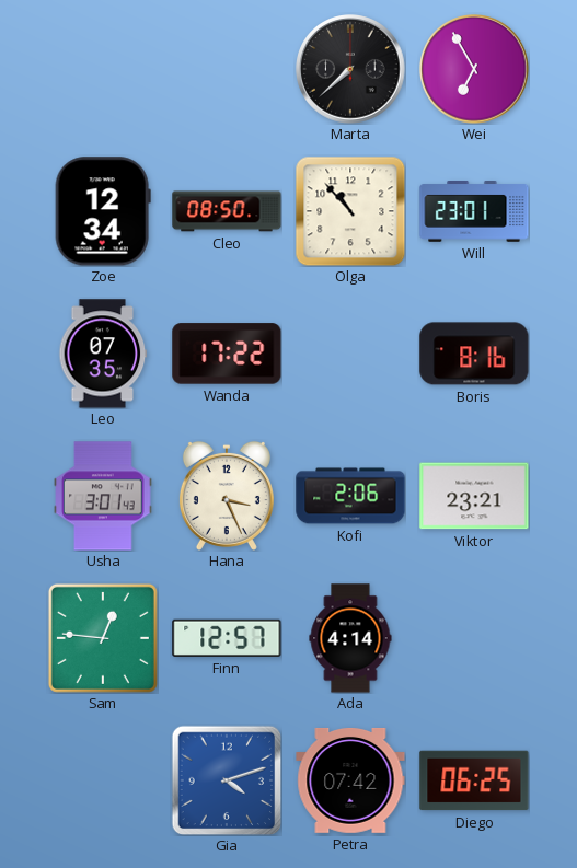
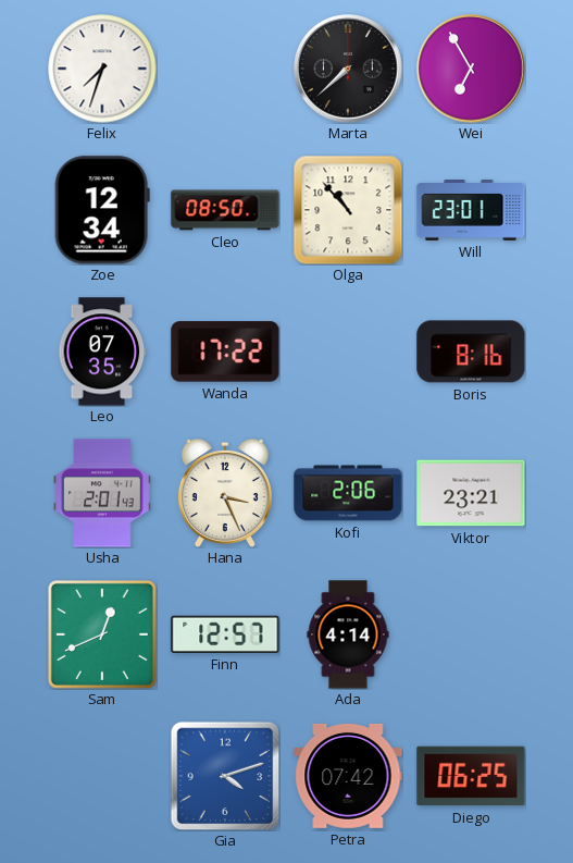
Felix: none -> 7:33
Usha: 3:01 -> 2:01
Sam: 12:46 -> 12:41
